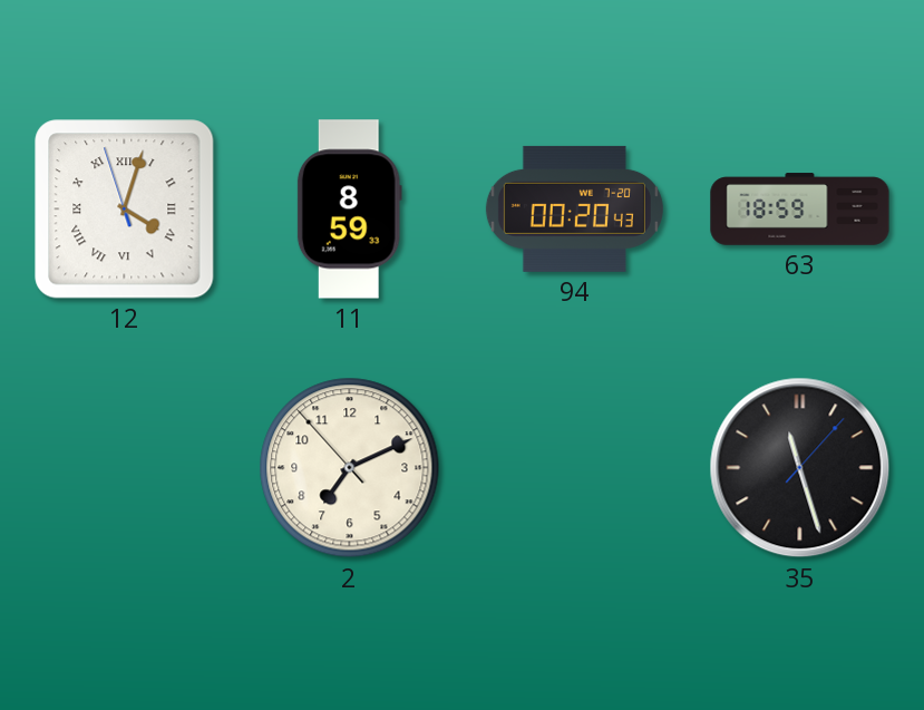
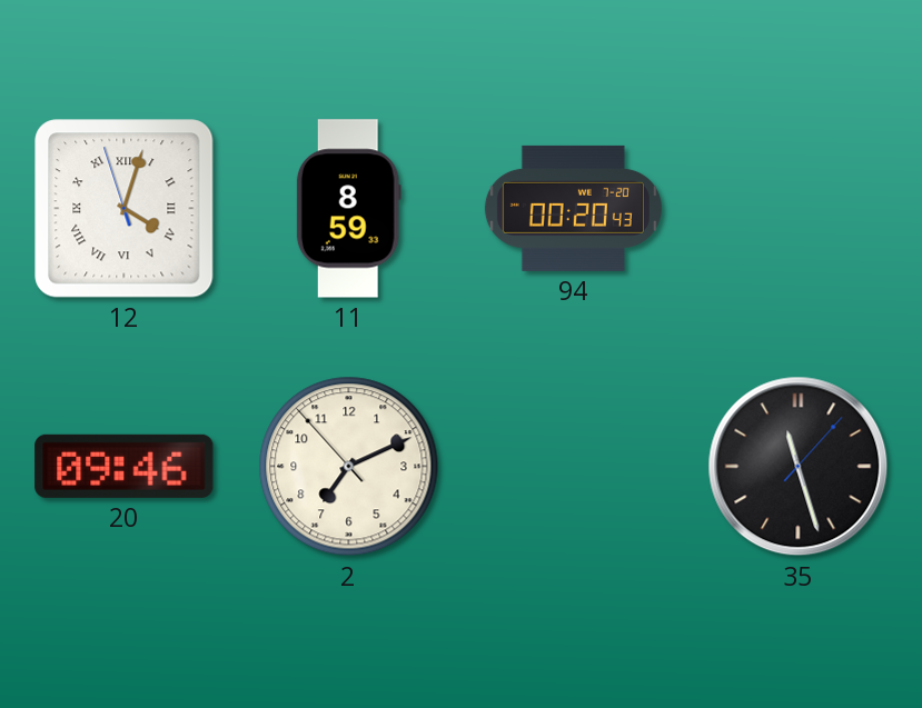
63: 18:59 -> none
20: none -> 09:46
